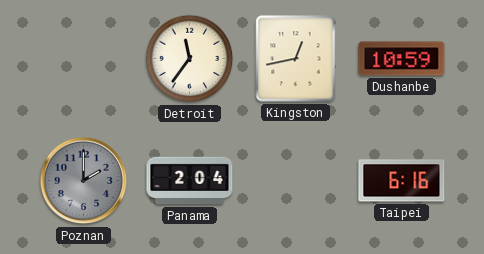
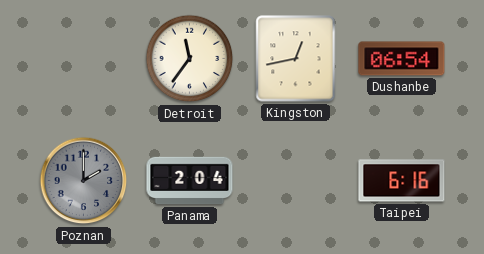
Dushanbe: 10:59 -> 06:54
